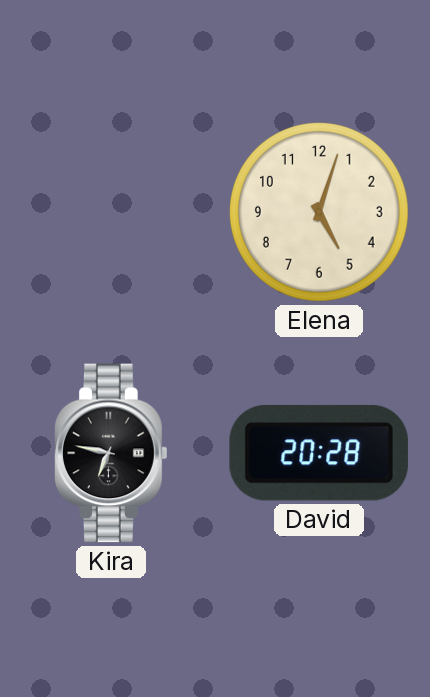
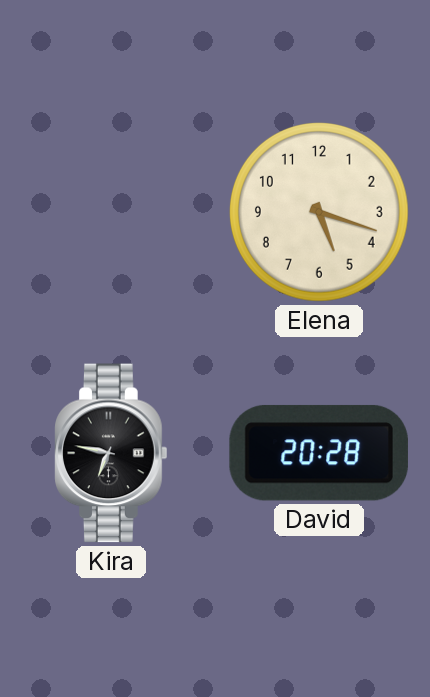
Elena: 5:03 -> 5:18
